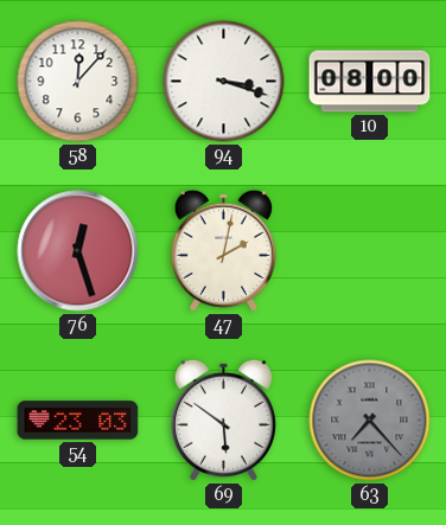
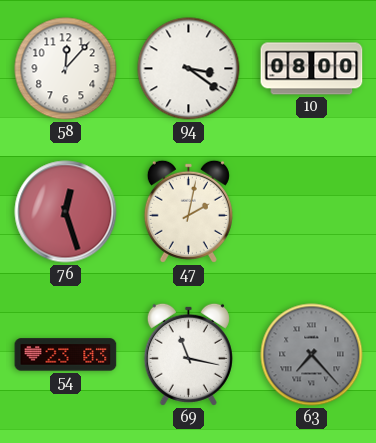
94: 3:18 -> 3:21
69: 5:51 -> 11:17
